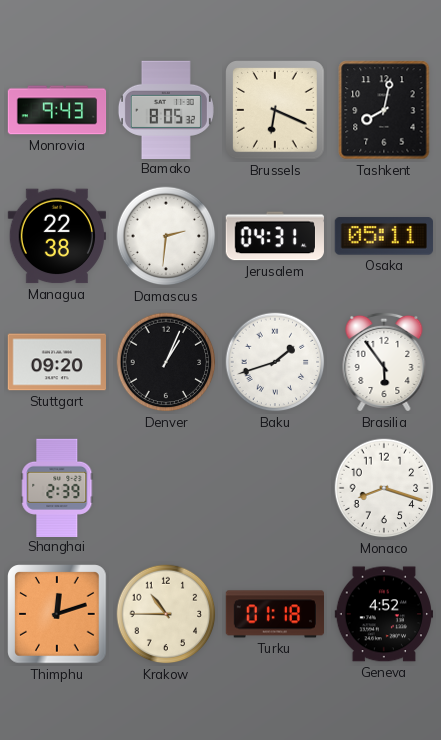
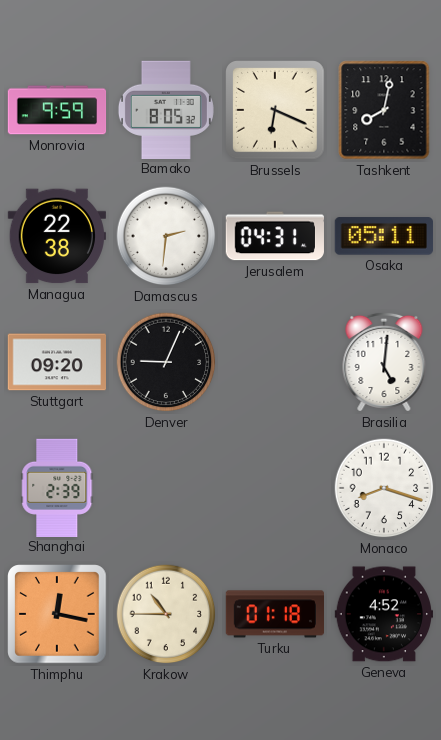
Monrovia: 9:43 -> 9:59
Denver: 1:04 -> 9:04
Baku: 1:42 -> none
Brasilia: 5:54 -> 5:01
Thimphu: 12:12 -> 12:17
